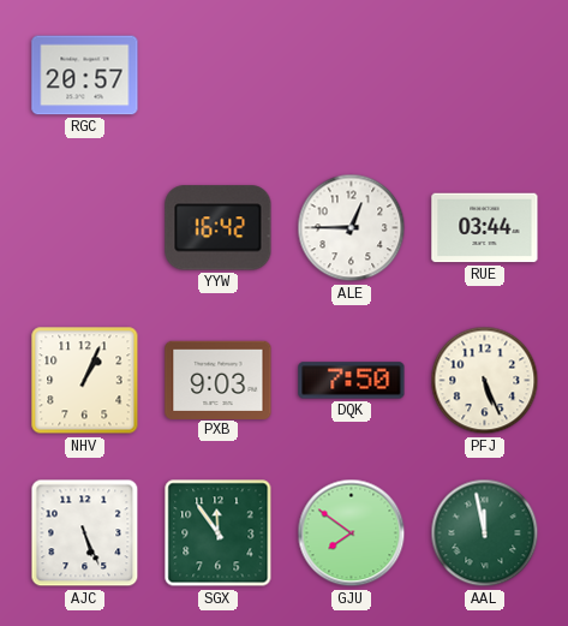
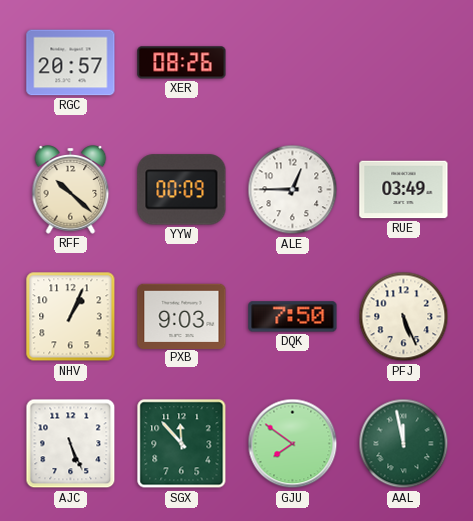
XER: none -> 08:26
RFF: none -> 10:22
YYW: 16:42 -> 00:09
RUE: 03:44 -> 03:49
SGX: 11:54 -> 11:53
